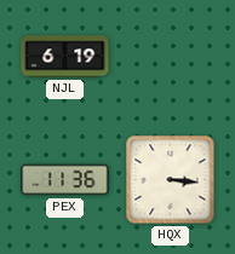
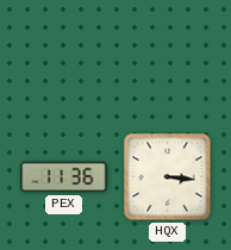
NJL: 6:19 -> none
